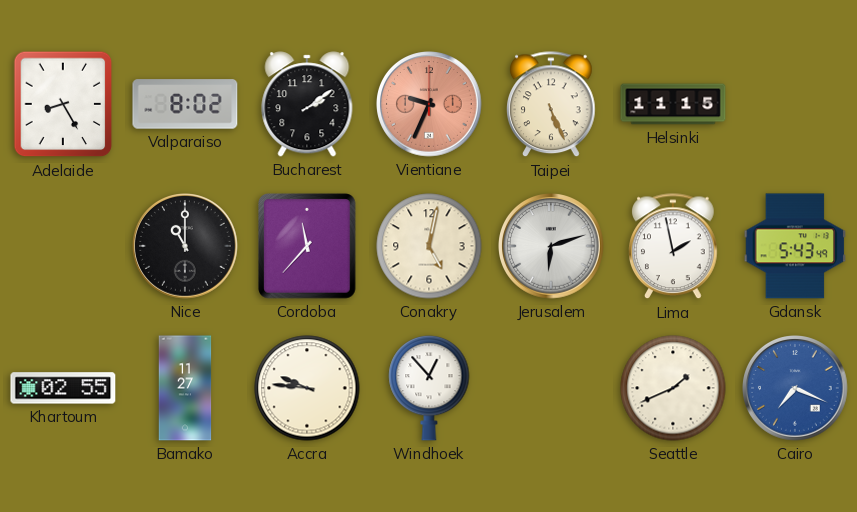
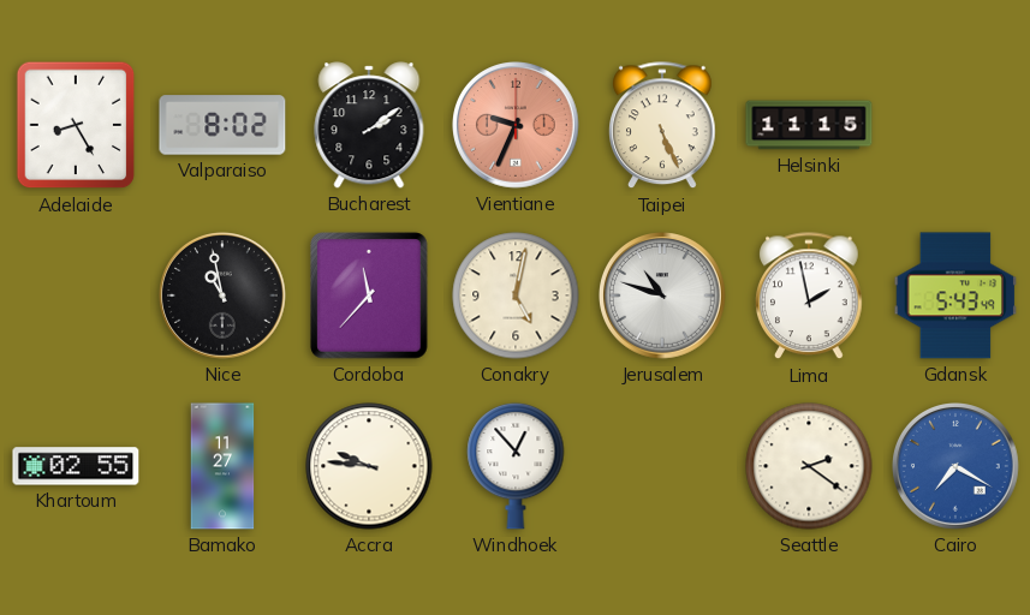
Nice: 11:00 -> 10:58
Jerusalem: 6:12 -> 10:48
Seattle: 1:41 -> 2:21
Cairo: 7:19 -> 7:20
